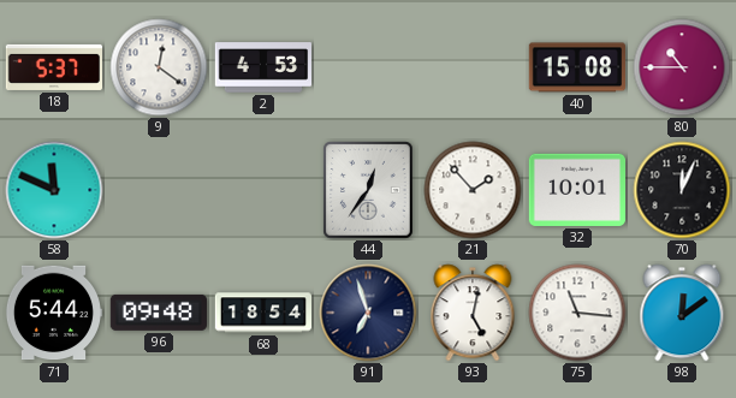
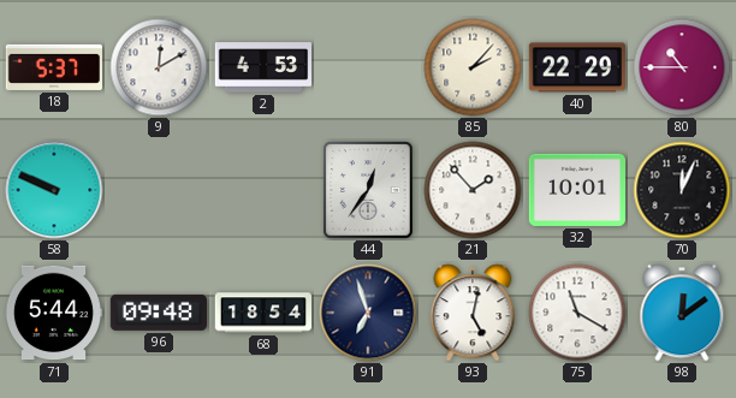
9: 12:21 -> 12:10
85: none -> 2:07
40: 15:08 -> 22:29
58: 11:49 -> 9:49
75: 11:16 -> 11:20
